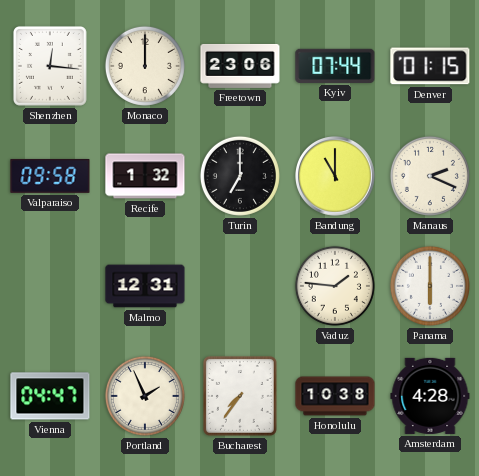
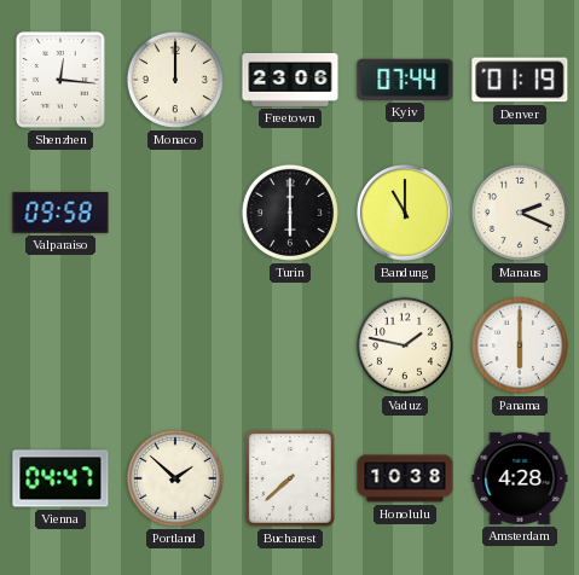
Denver: 01:15 -> 01:19
Recife: 1:32 -> none
Turin: 7:00 -> 6:00
Malmo: 12:31 -> none
Vaduz: 1:46 -> 1:47
Portland: 1:56 -> 1:52
Bucharest: 7:36 -> 7:38
